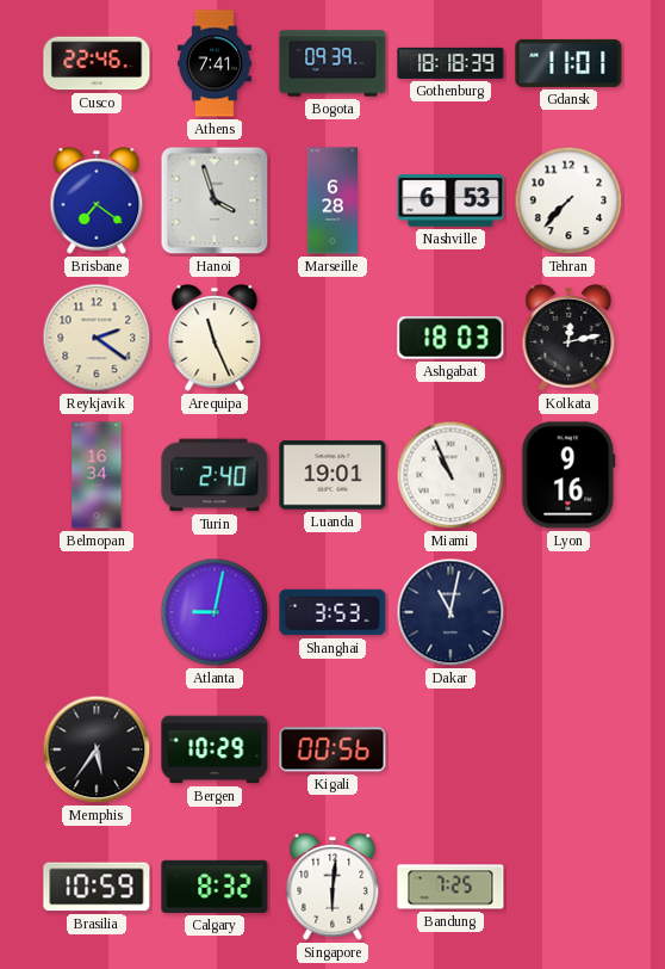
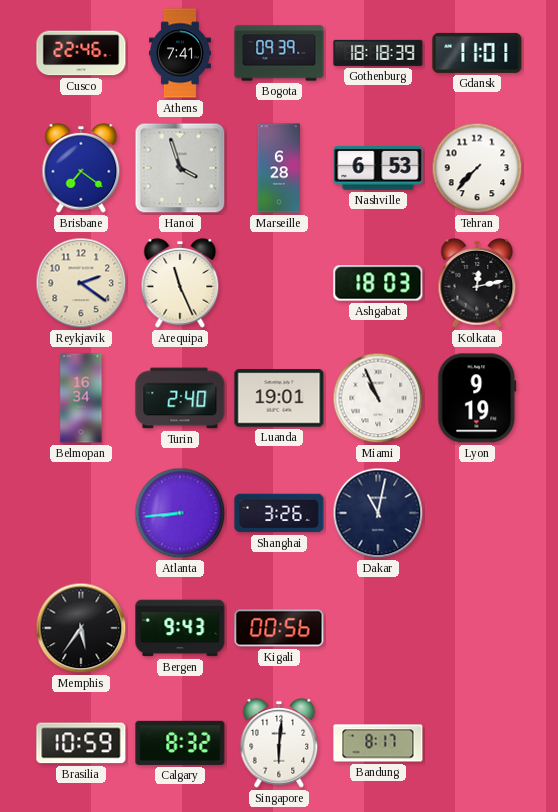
Lyon: 9:16 -> 9:19
Atlanta: 9:02 -> 8:44
Shanghai: 3:53 -> 3:26
Bergen: 10:29 -> 9:43
Bandung: 7:25 -> 8:17
